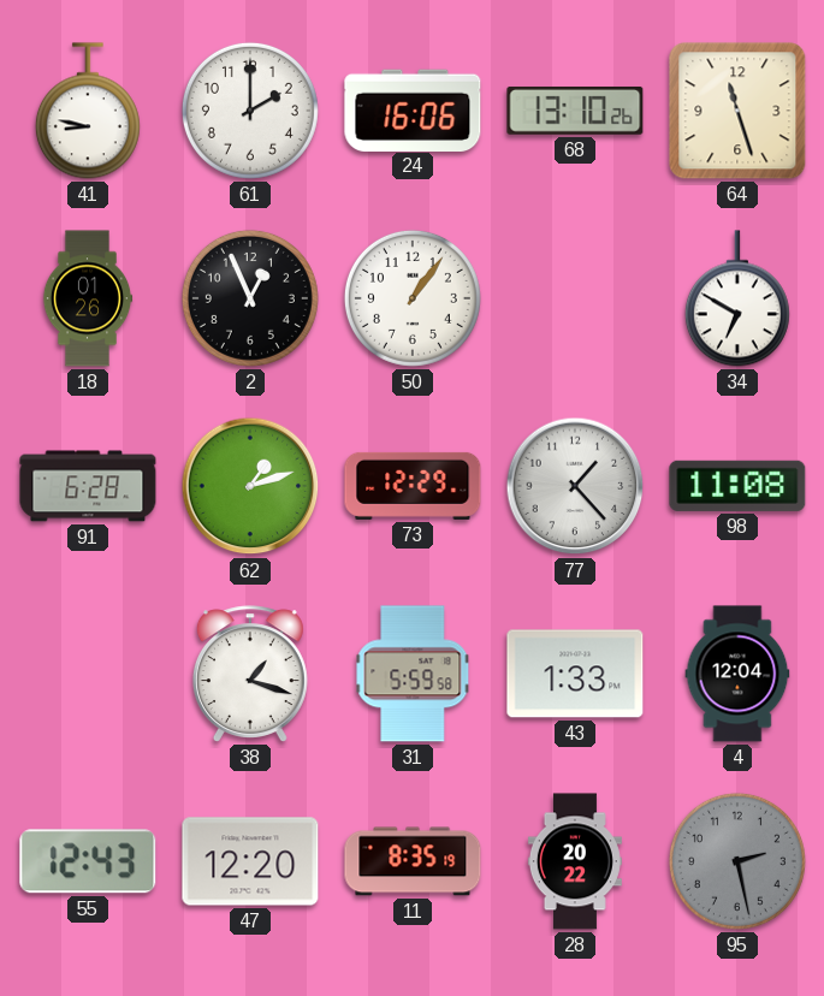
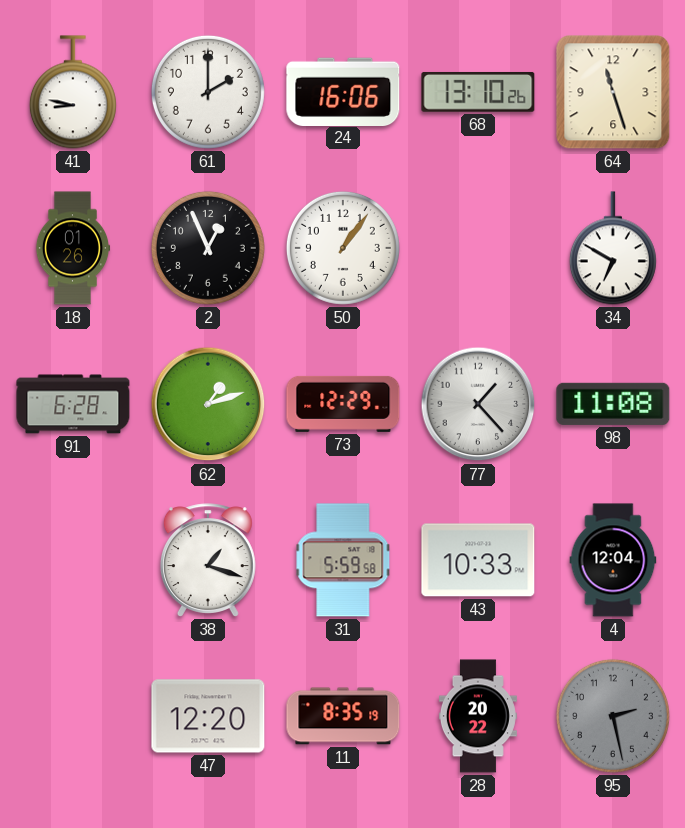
43: 1:33 -> 10:33
55: 12:43 -> none
